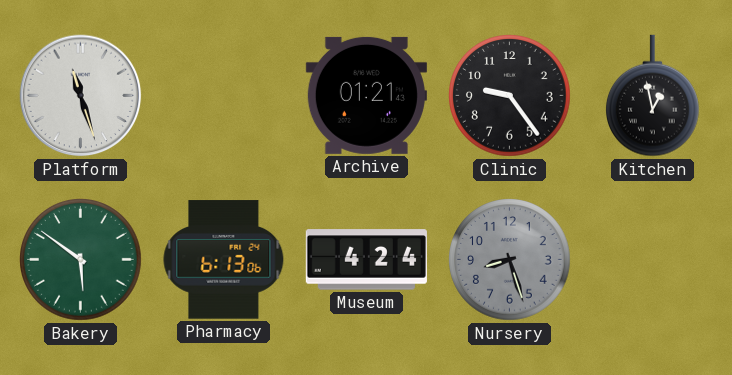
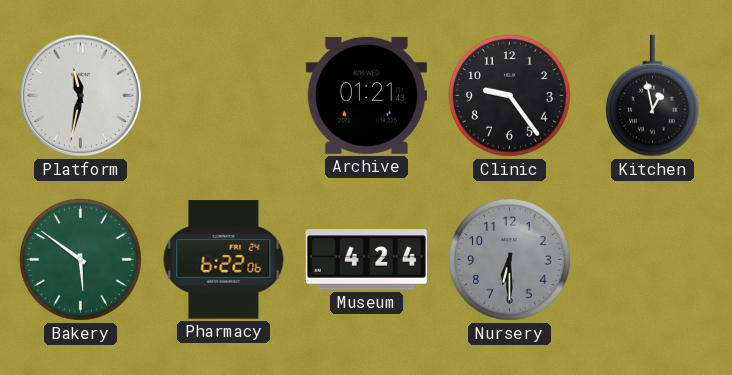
Platform: 11:27 -> 11:32
Pharmacy: 6:13 -> 6:22
Nursery: 8:27 -> 6:30
